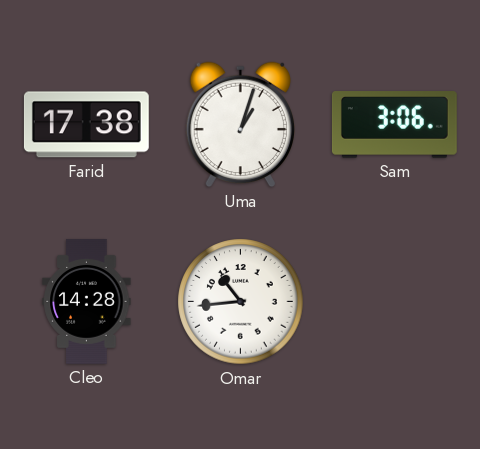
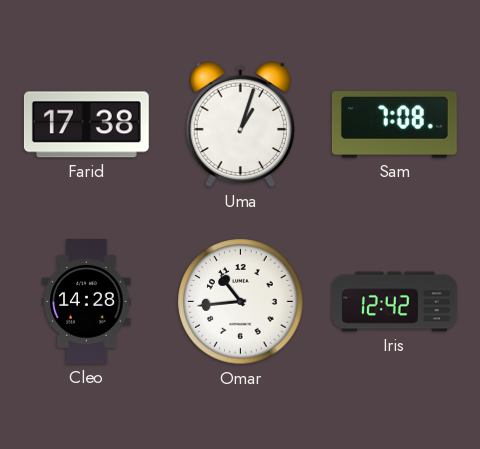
Sam: 3:06 -> 7:08
Iris: none -> 12:42
